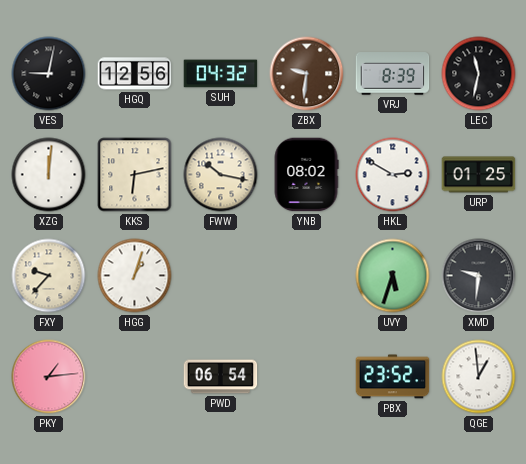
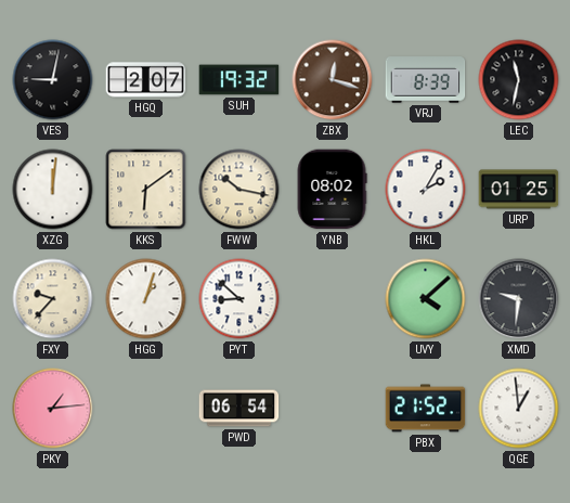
HGQ: 12:56 -> 2:07
SUH: 04:32 -> 19:32
ZBX: 9:31 -> 12:18
KKS: 6:13 -> 6:09
HKL: 2:50 -> 2:05
PYT: none -> 8:52
UVY: 5:33 -> 4:08
PBX: 23:52 -> 21:52
